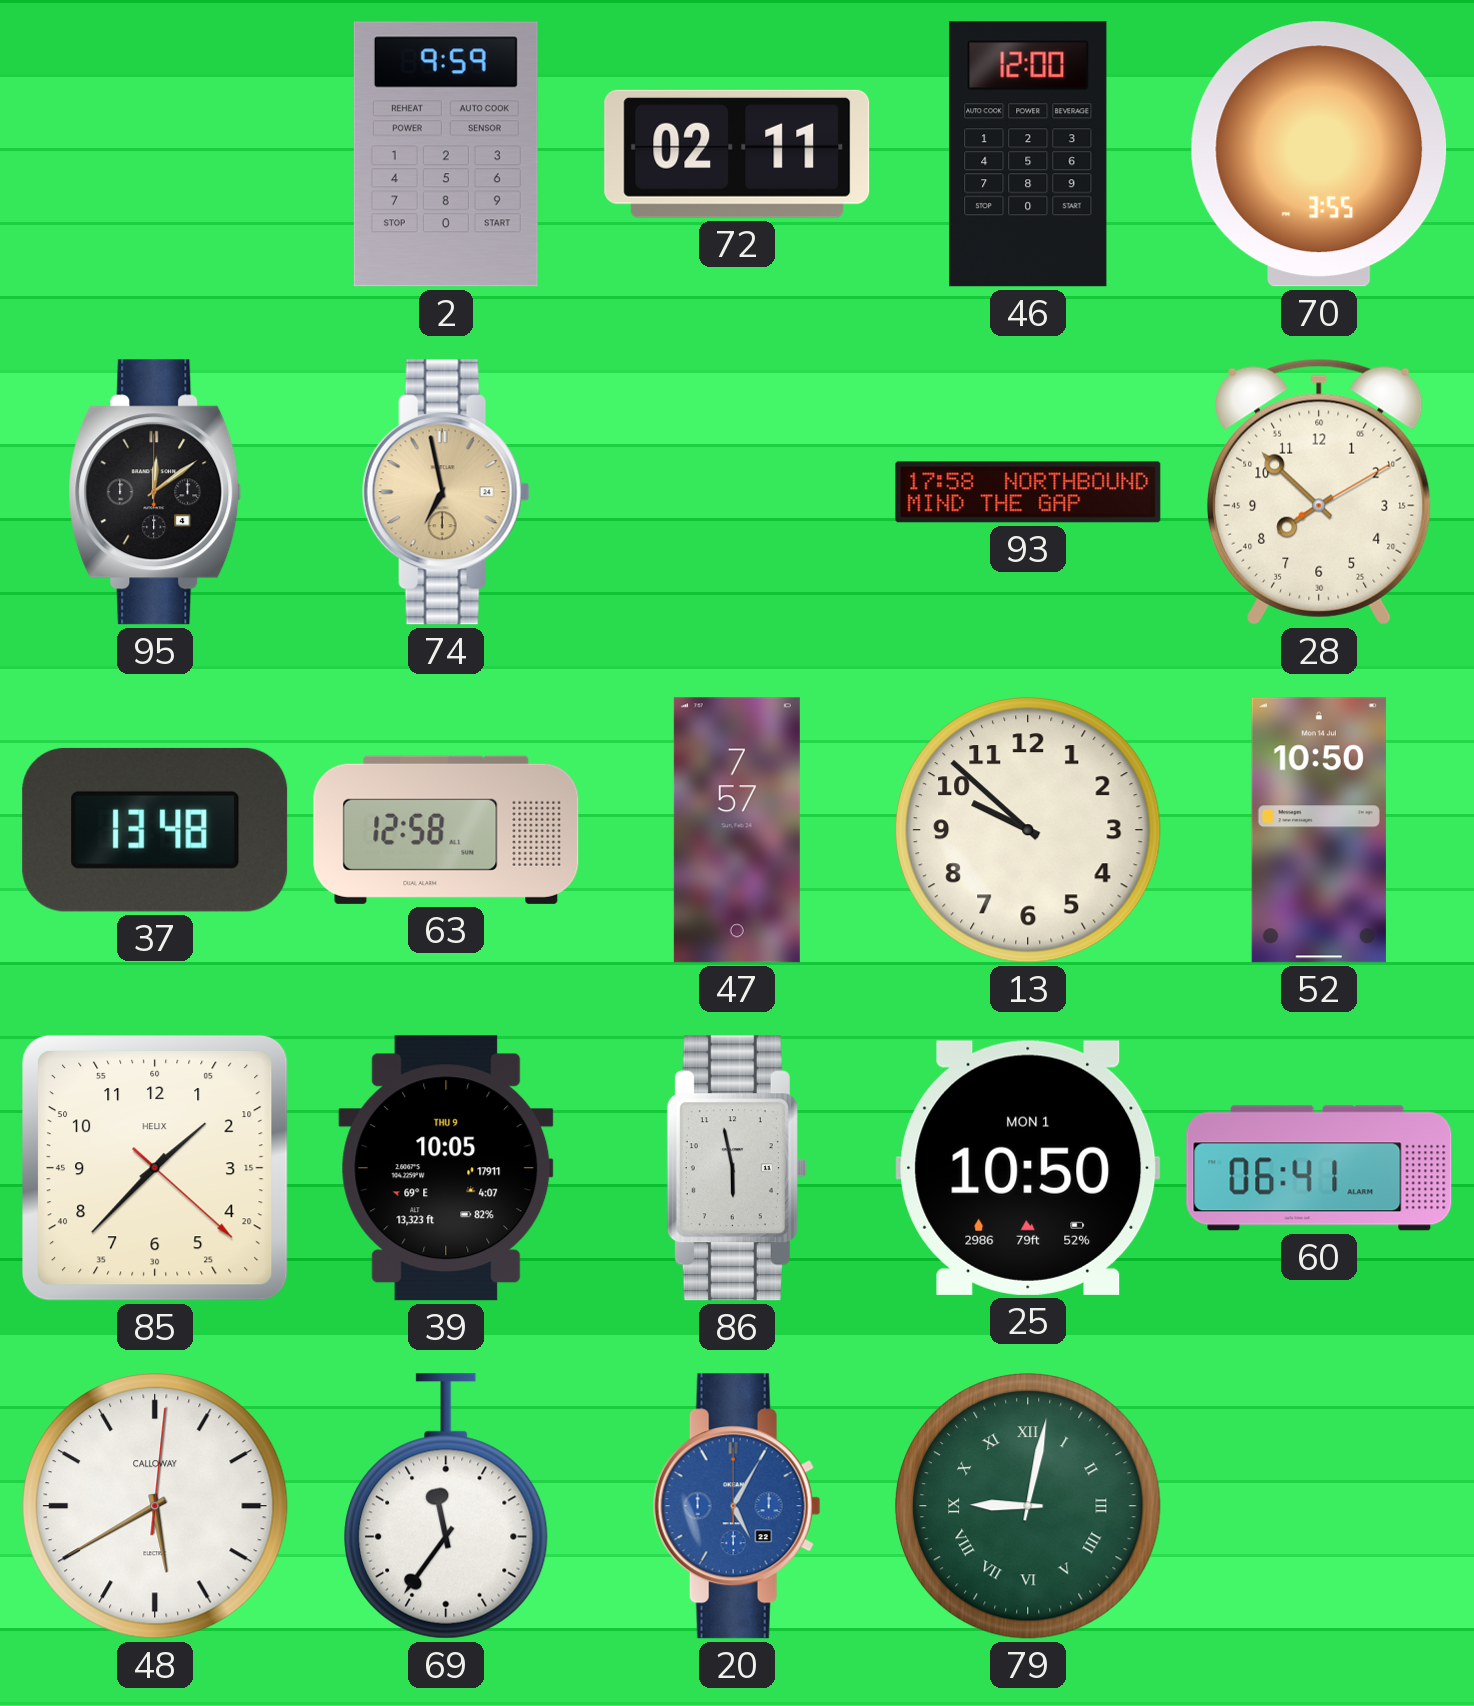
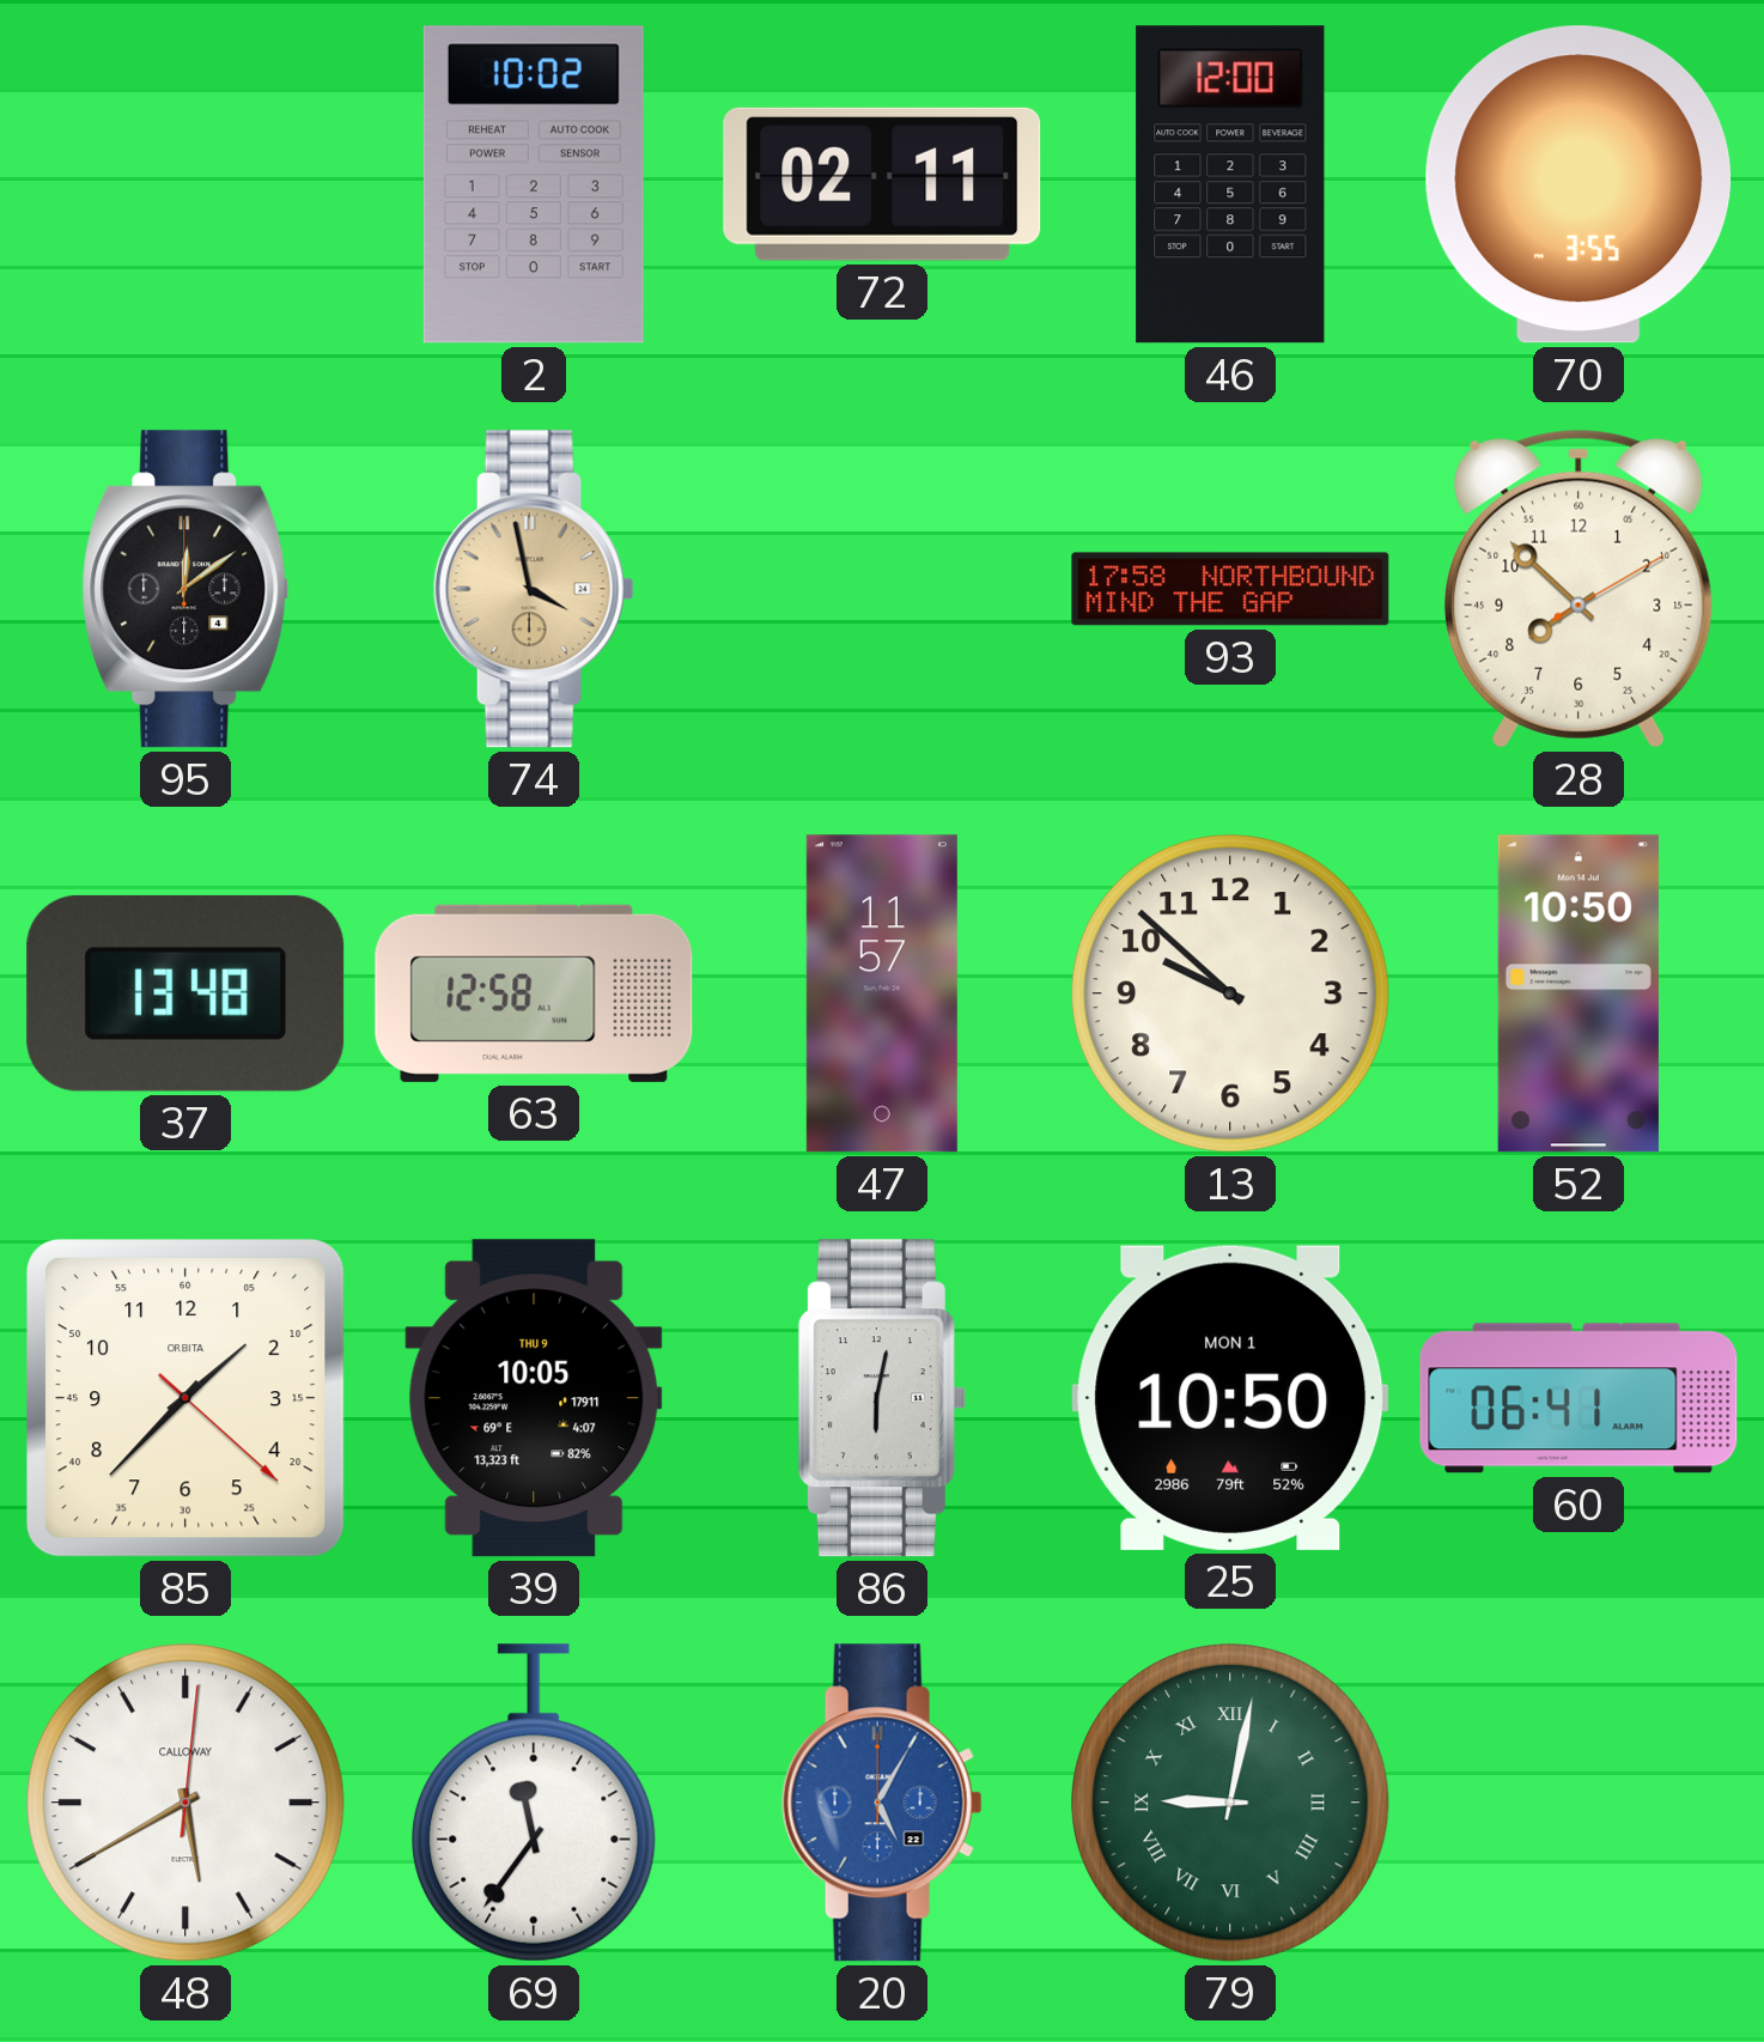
2: 9:59 -> 10:02
74: 6:58 -> 3:58
47: 7:57 -> 11:57
85 brand: HELIX -> ORBITA
86: 5:58 -> 6:02
